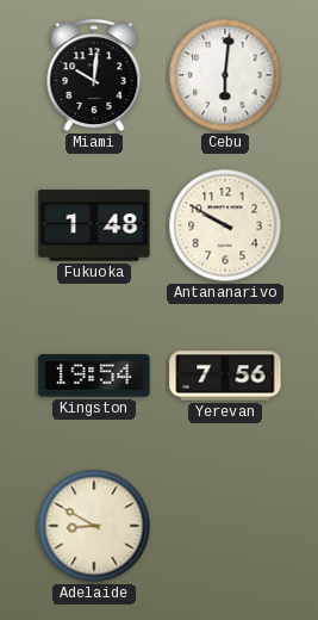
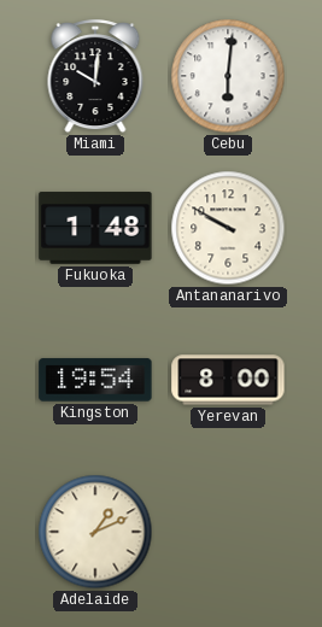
Yerevan: 7:56 -> 8:00
Adelaide: 8:50 -> 1:11
